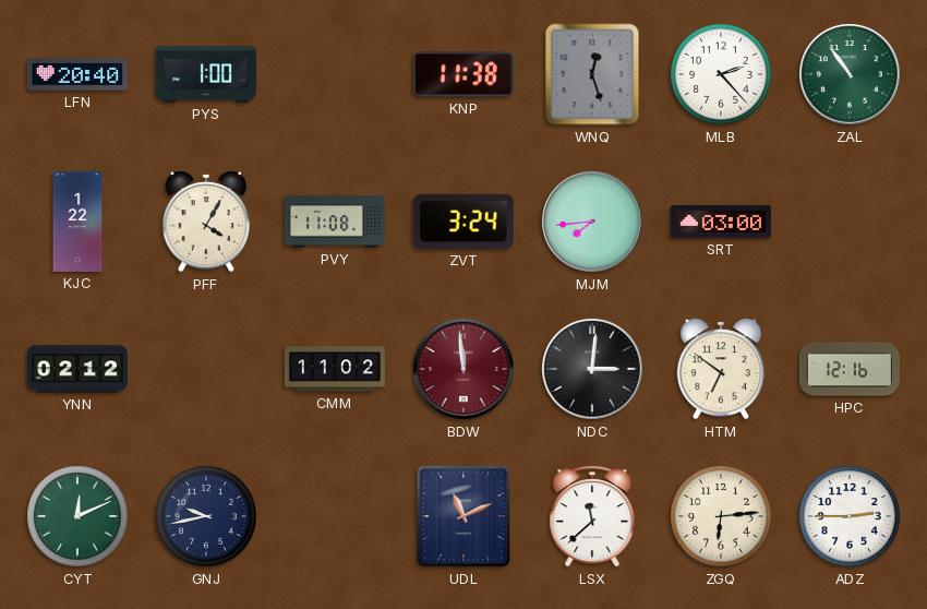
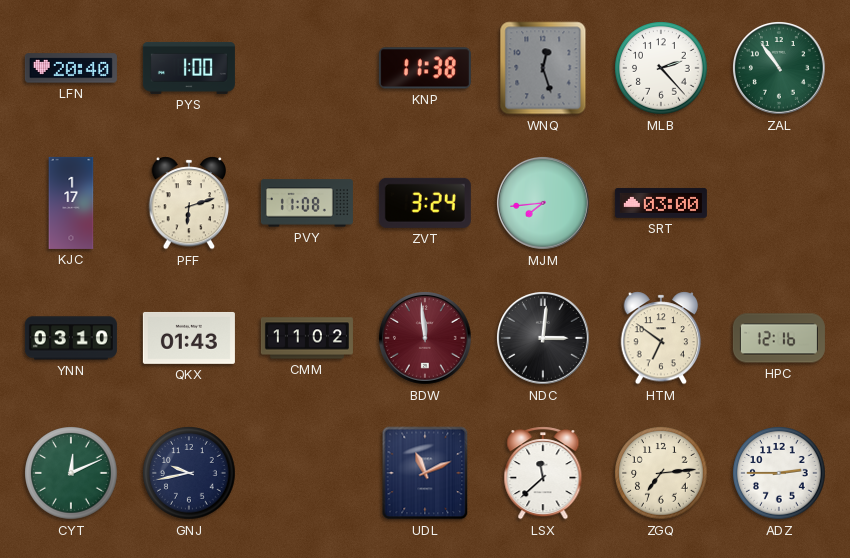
KJC: 1:22 -> 1:17
PFF: 4:05 -> 6:12
YNN: 02:12 -> 03:10
QKX: none -> 01:43
ZGQ: 6:14 -> 7:14
